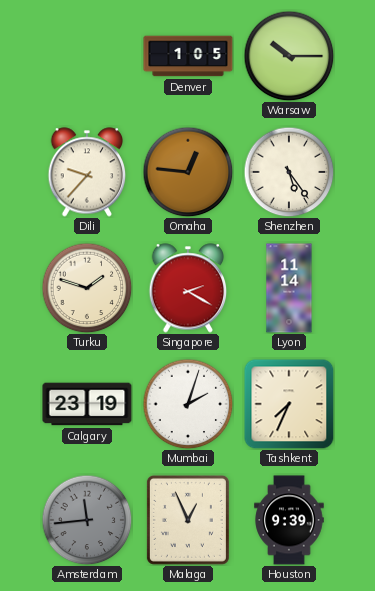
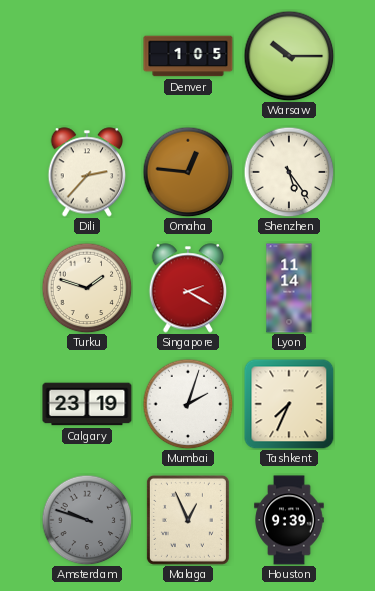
Dili: 9:37 -> 2:37
Amsterdam: 11:44 -> 9:48
